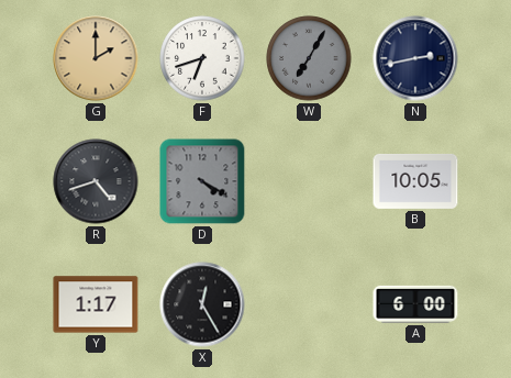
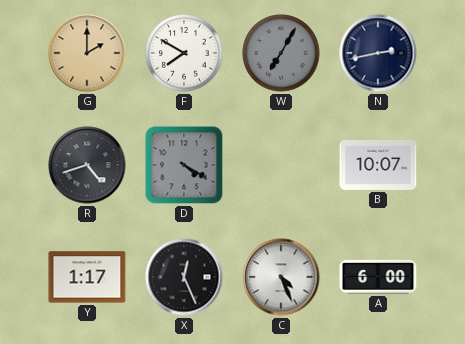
F: 6:42 -> 7:50
B: 10:05 -> 10:07
X: 12:25 -> 12:26
C: none -> 4:26
